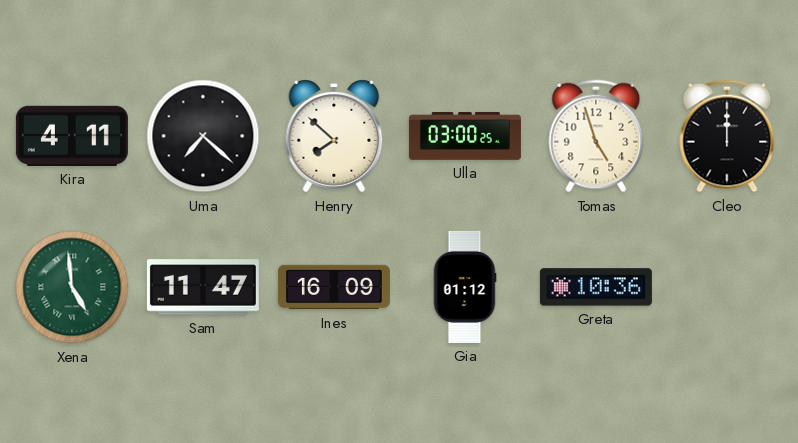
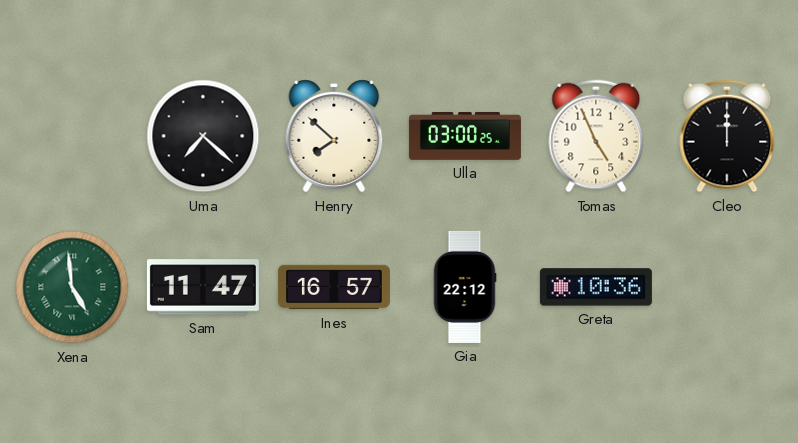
Kira: 4:11 -> none
Tomas: 4:57 -> 4:56
Ines: 16:09 -> 16:57
Gia: 01:12 -> 22:12
